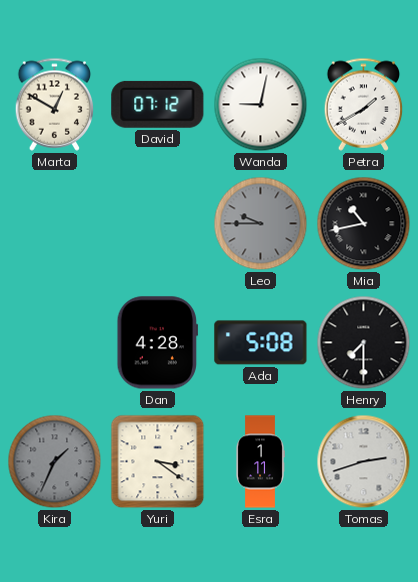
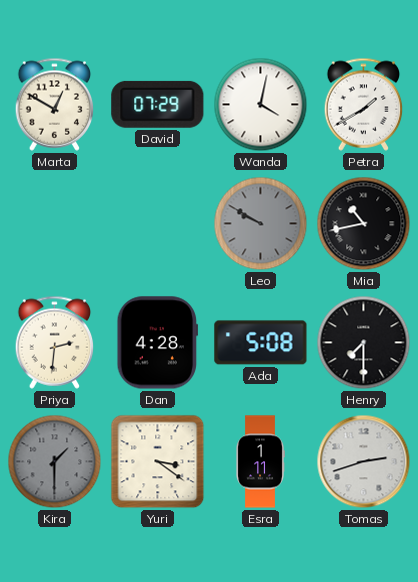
David: 07:12 -> 07:29
Wanda: 9:02 -> 4:02
Leo: 9:45 -> 9:50
Priya: none -> 2:31
Kira: 1:34 -> 1:30
